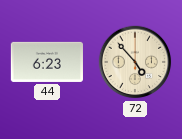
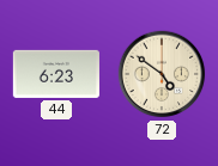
72: 4:53 -> 4:51
